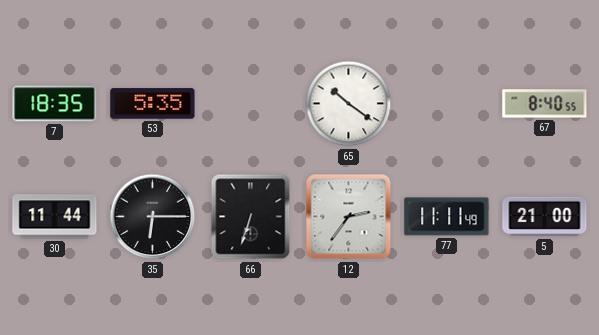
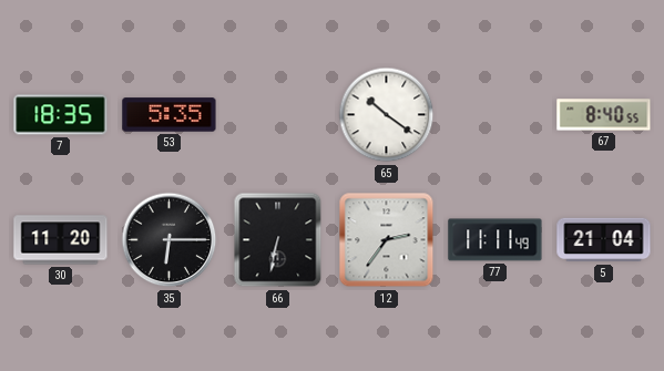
30: 11:44 -> 11:20
66: 6:33 -> 6:32
5: 21:00 -> 21:04
